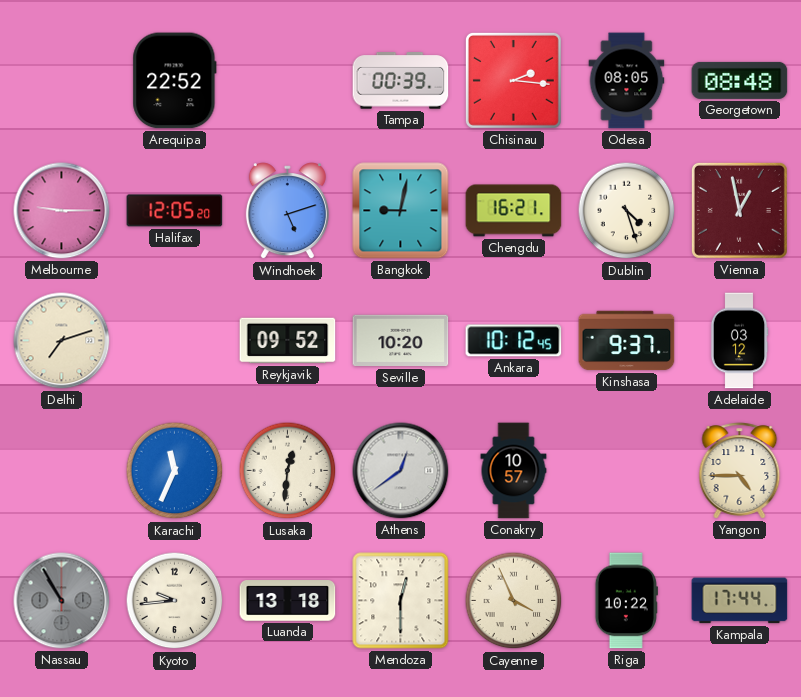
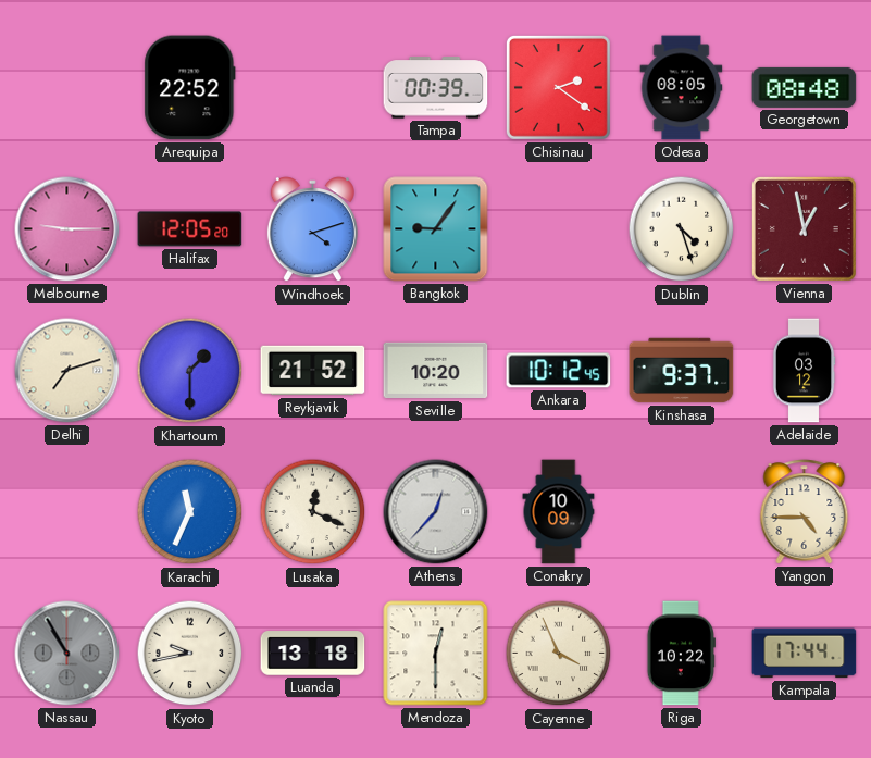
Chisinau: 2:16 -> 2:21
Windhoek: 5:12 -> 4:12
Bangkok: 9:02 -> 9:06
Chengdu: 16:21 -> none
Khartoum: none -> 1:30
Reykjavik: 09:52 -> 21:52
Lusaka: 12:31 -> 12:19
Athens: 12:39 -> 12:37
Conakry: 10:57 -> 10:09
Kyoto: 9:44 -> 9:43
